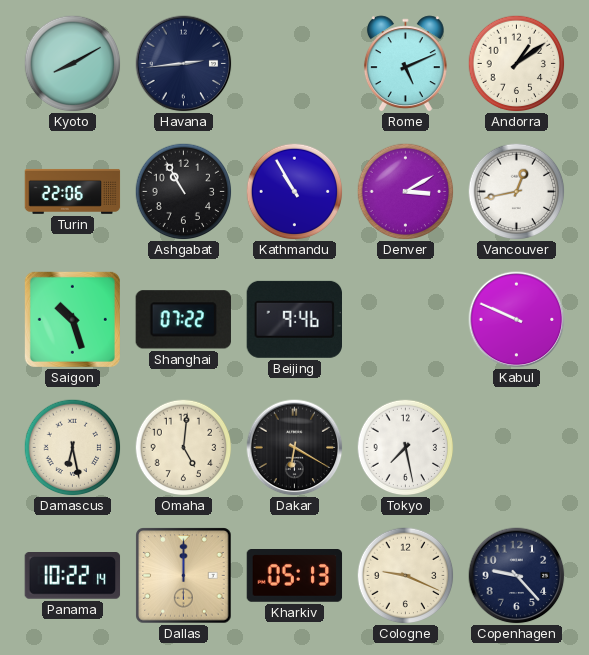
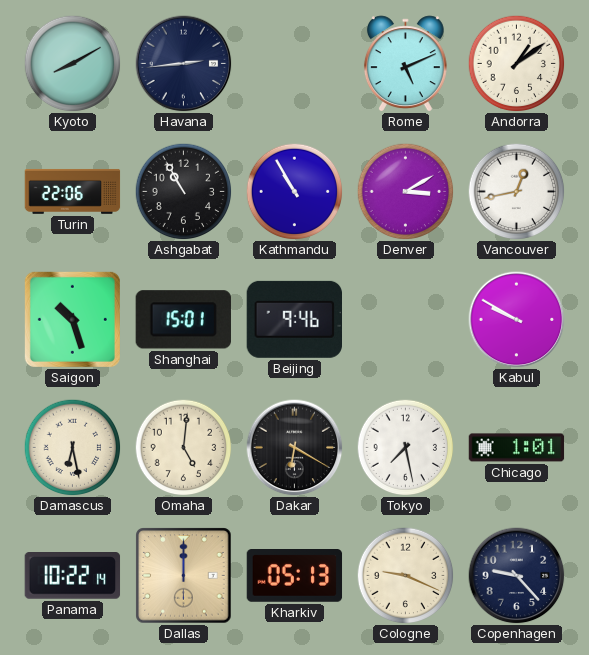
Shanghai: 07:22 -> 15:01
Kabul: 9:49 -> 9:50
Chicago: none -> 1:01
